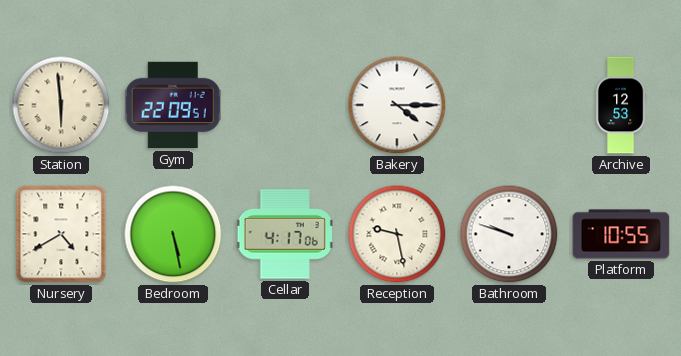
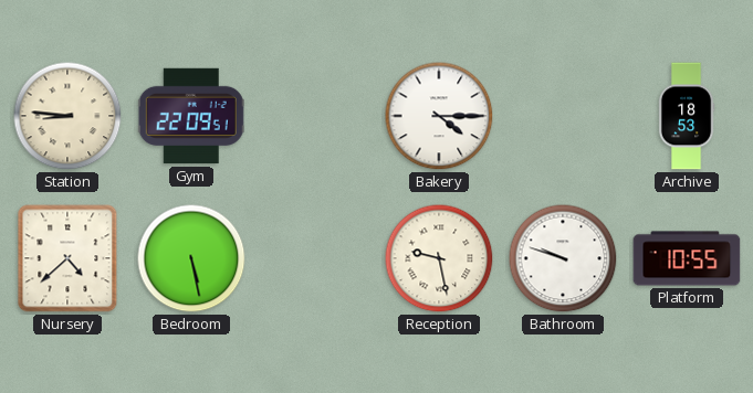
Station: 5:59 -> 8:46
Archive: 12:53 -> 18:53
Nursery: 4:40 -> 4:38
Cellar: 4:17 -> none
